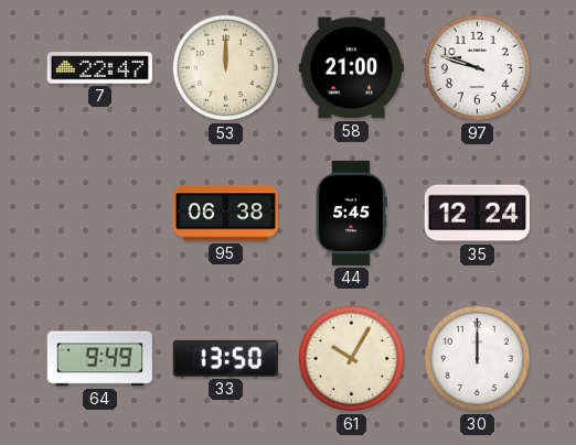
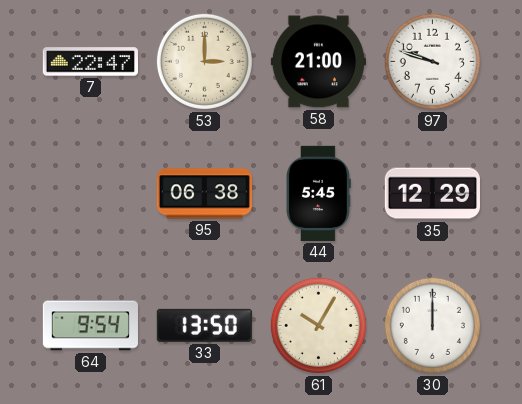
53: 12:00 -> 3:00
35: 12:24 -> 12:29
64: 9:49 -> 9:54
